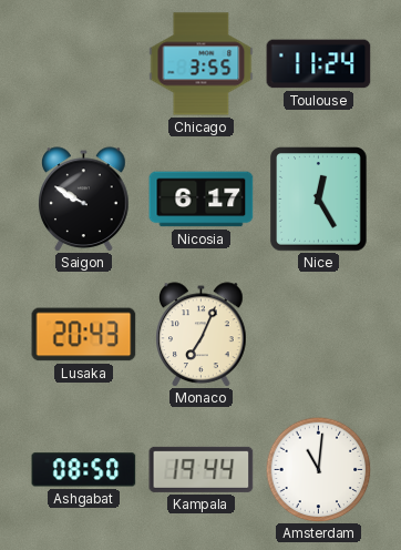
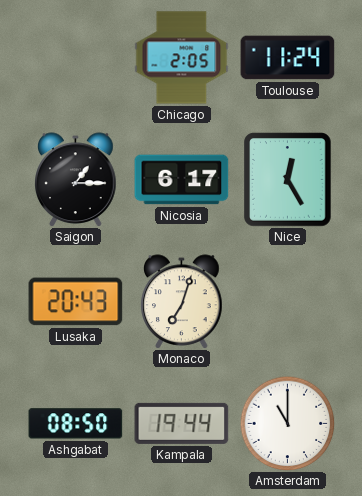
Chicago: 3:55 -> 2:05
Saigon: 9:50 -> 1:15
Monaco: 7:04 -> 7:03
Amsterdam: 11:01 -> 11:00
